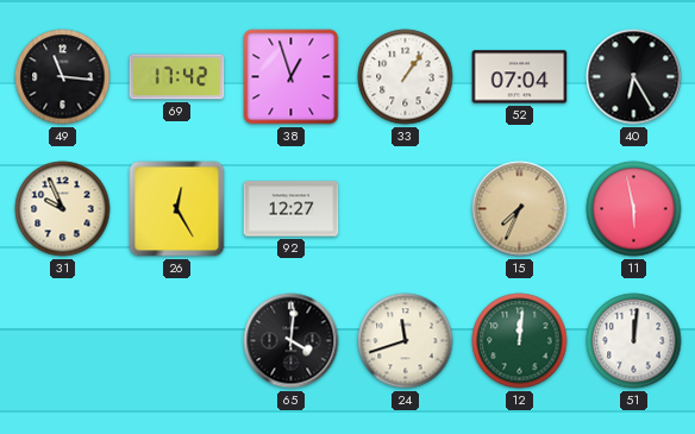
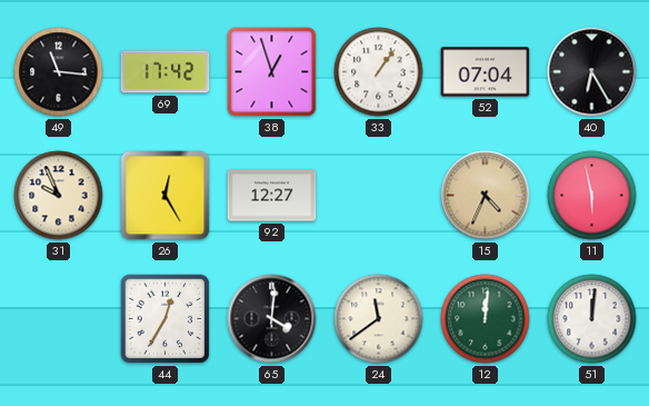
15: 7:34 -> 4:34
44: none -> 12:35
24: 11:42 -> 11:39
